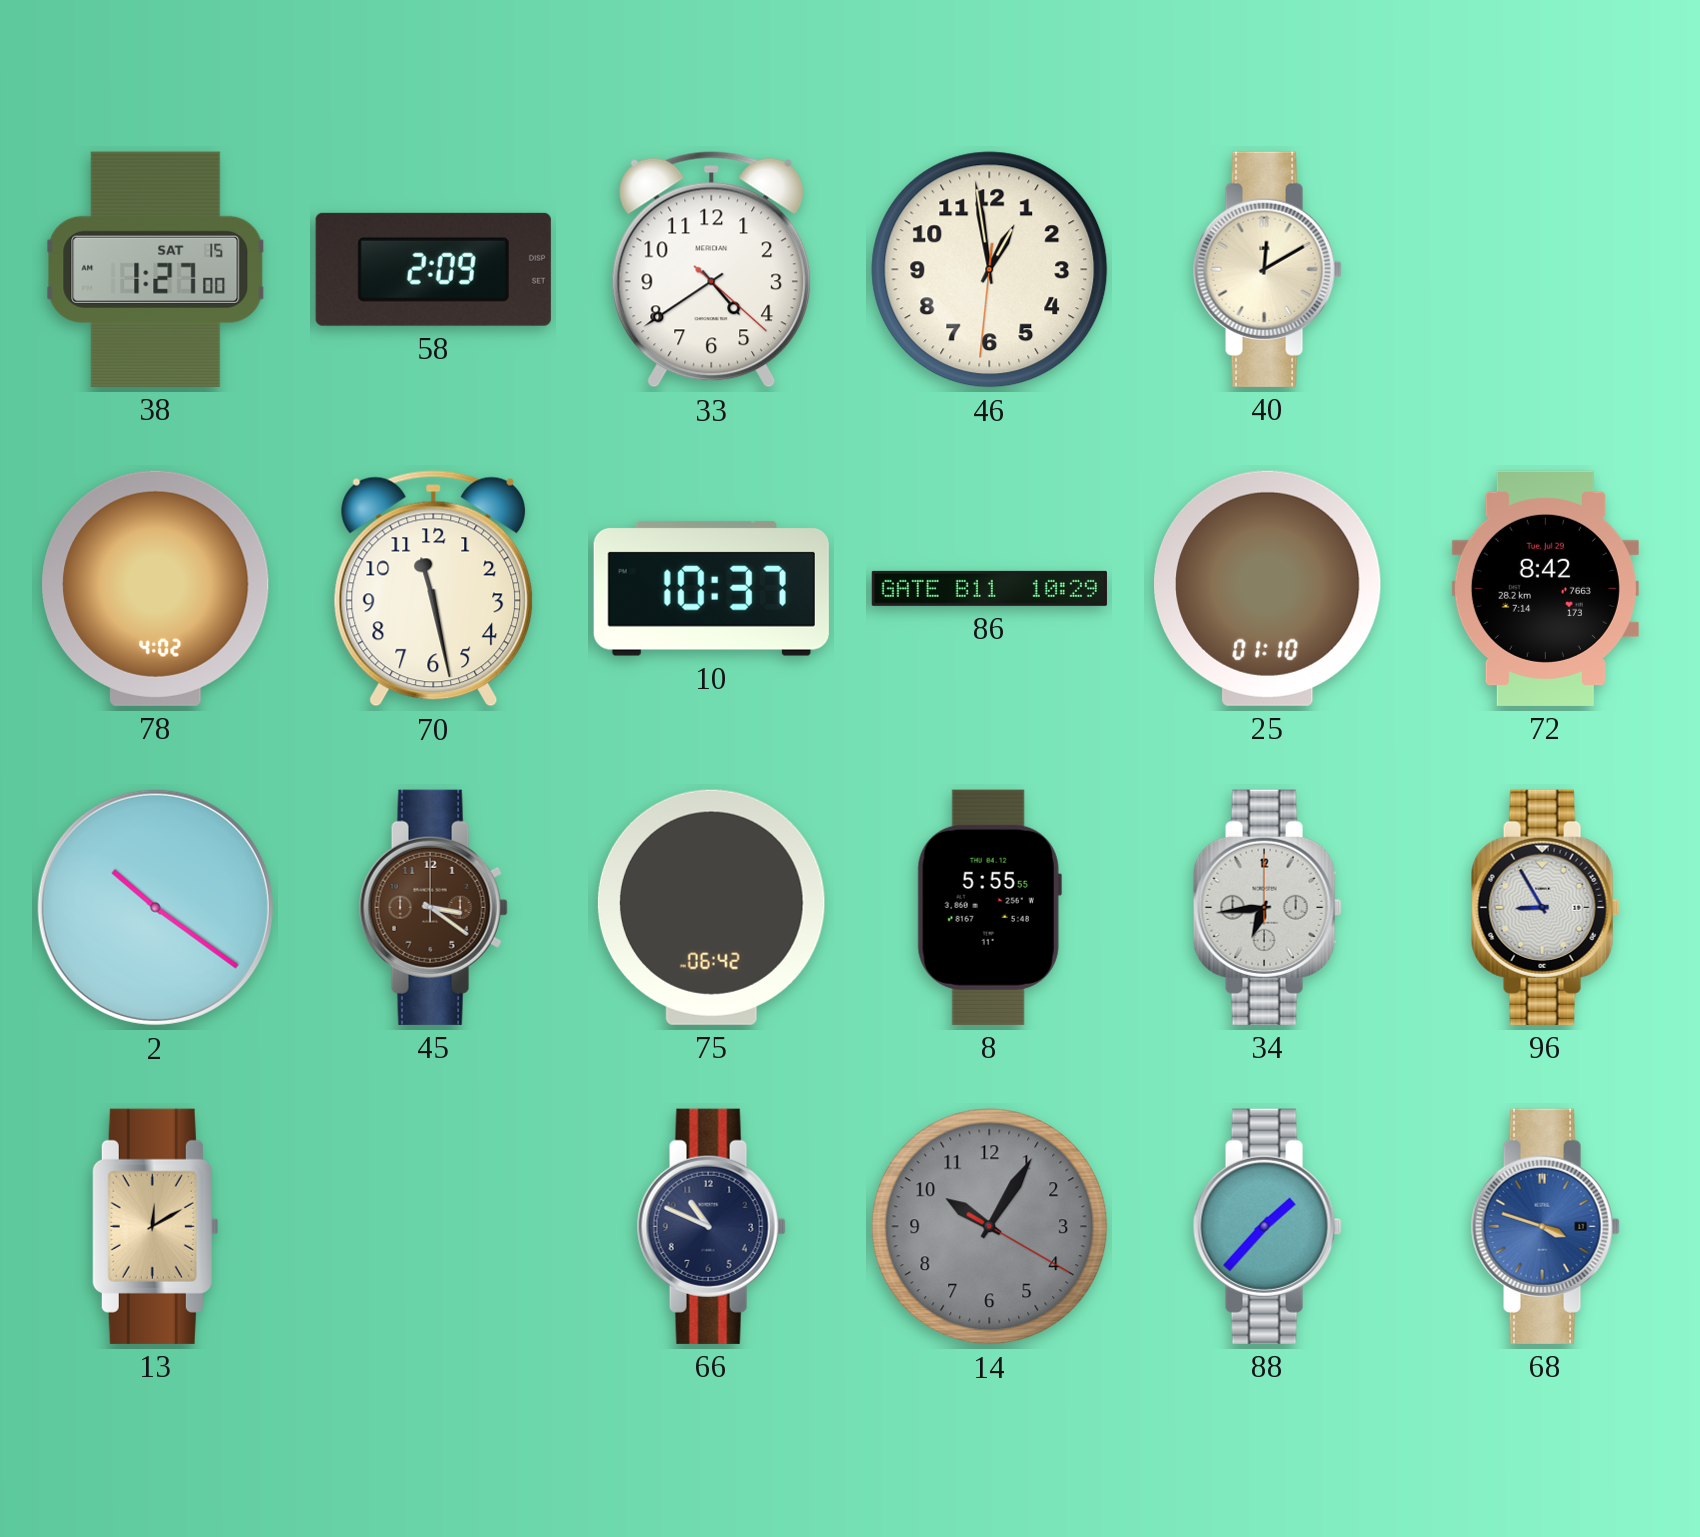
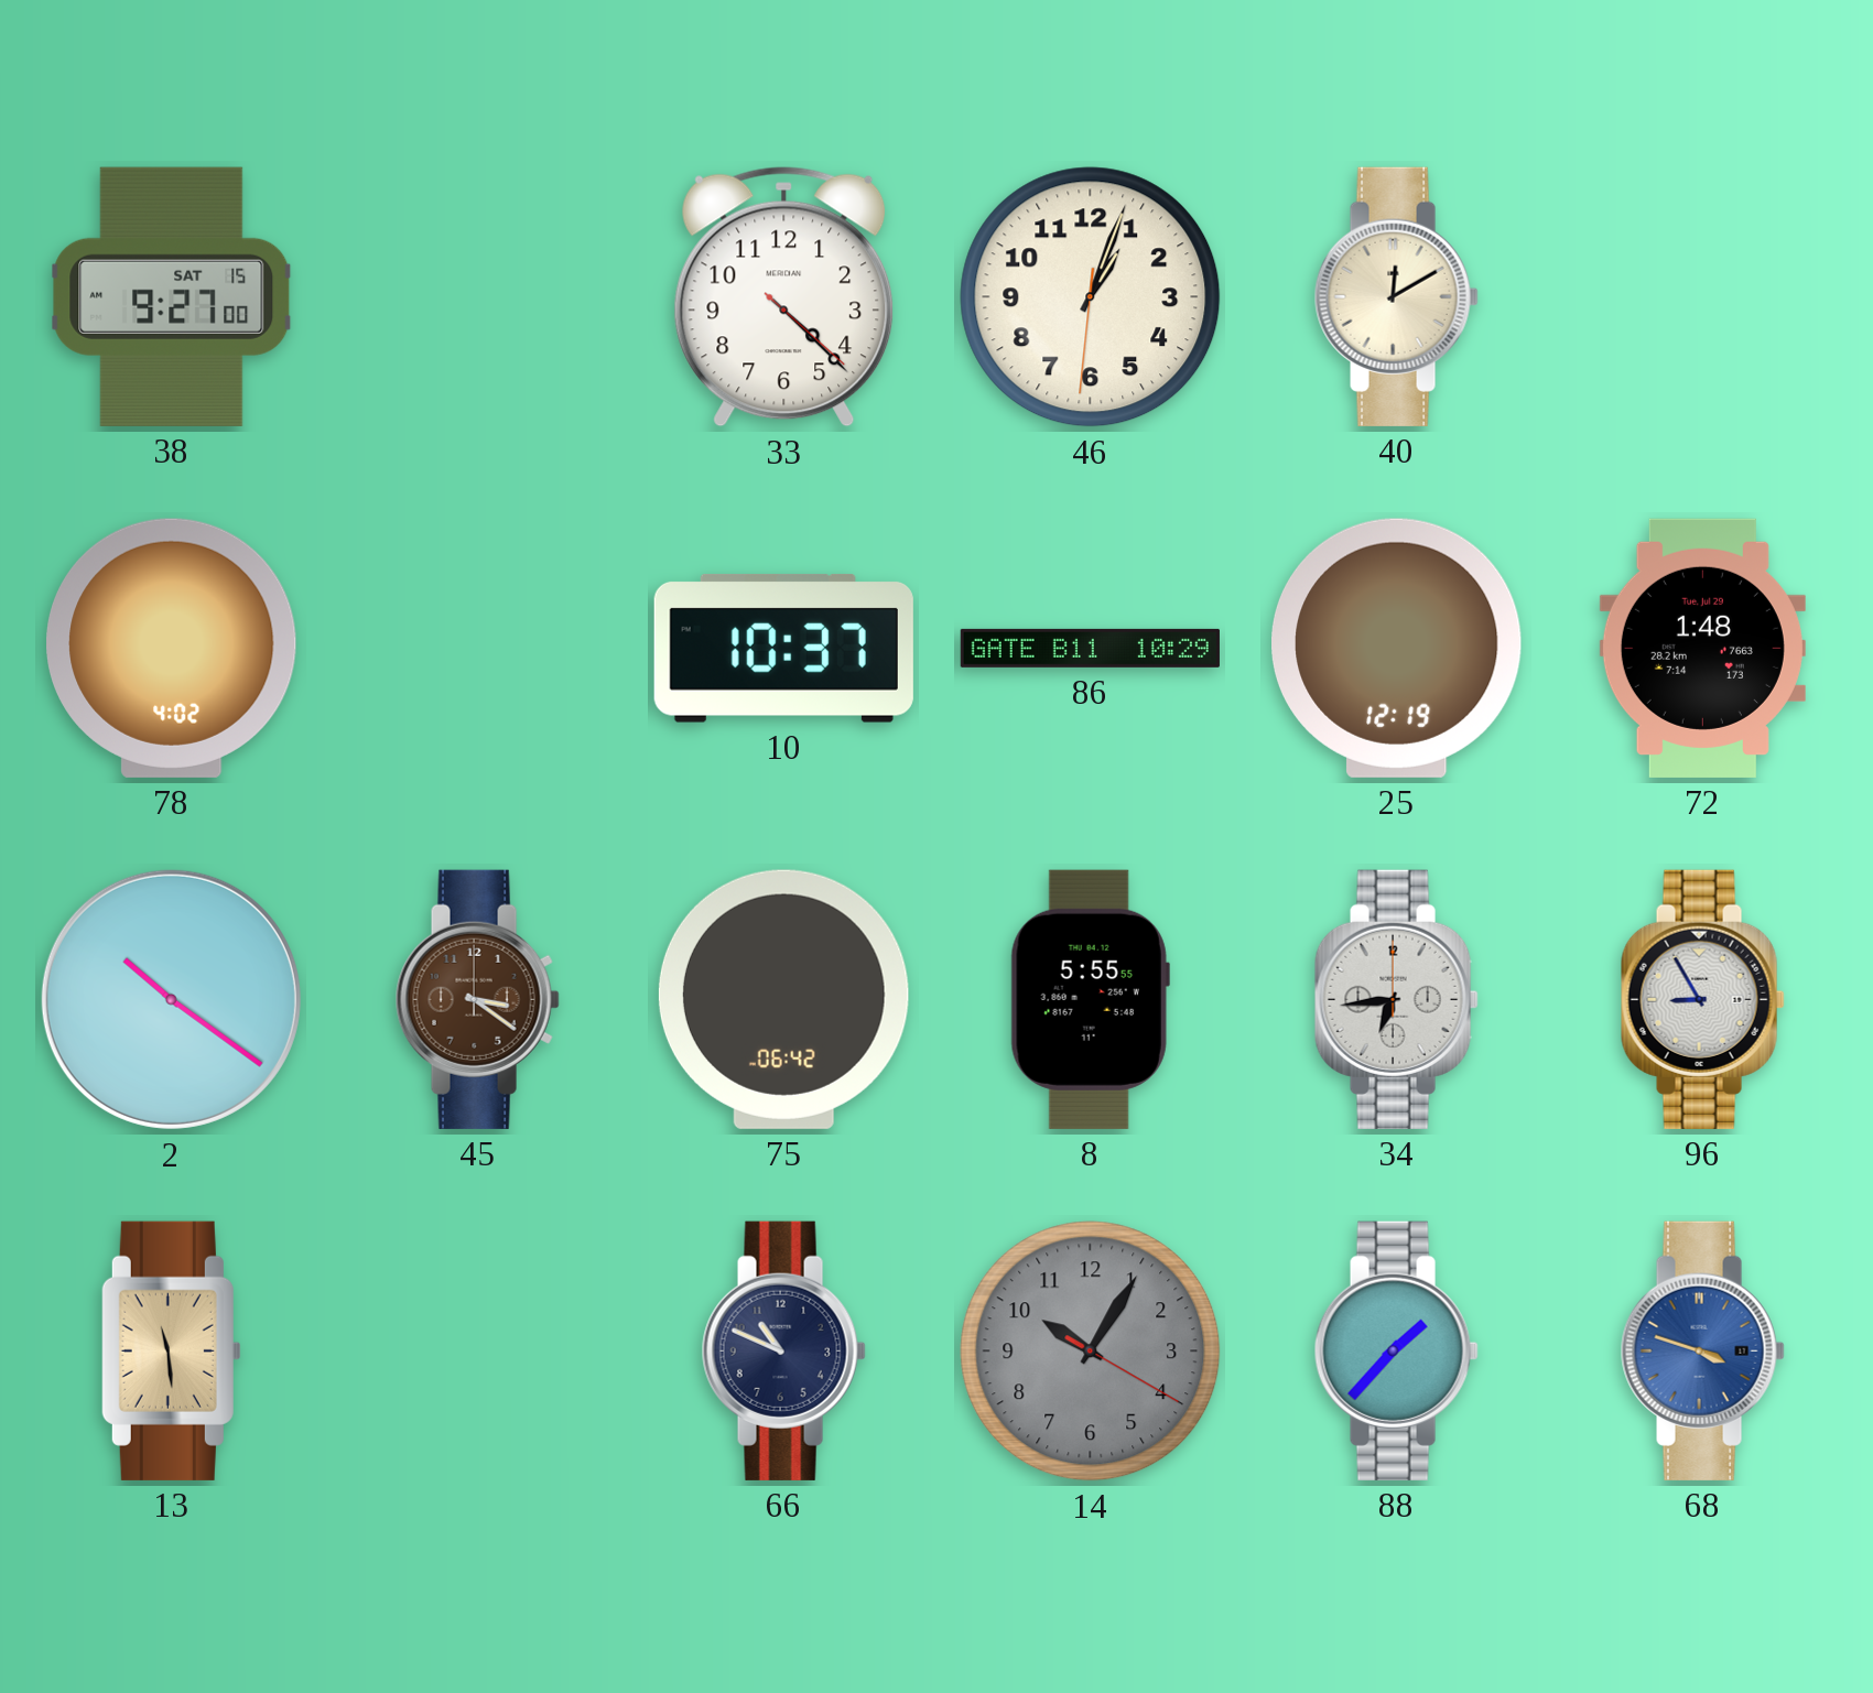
38: 1:27 -> 9:27
58: 2:09 -> none
33: 4:39 -> 4:22
46: 12:58 -> 1:03
70: 11:28 -> none
25: 01:10 -> 12:19
72: 8:42 -> 1:48
13: 12:10 -> 11:29
